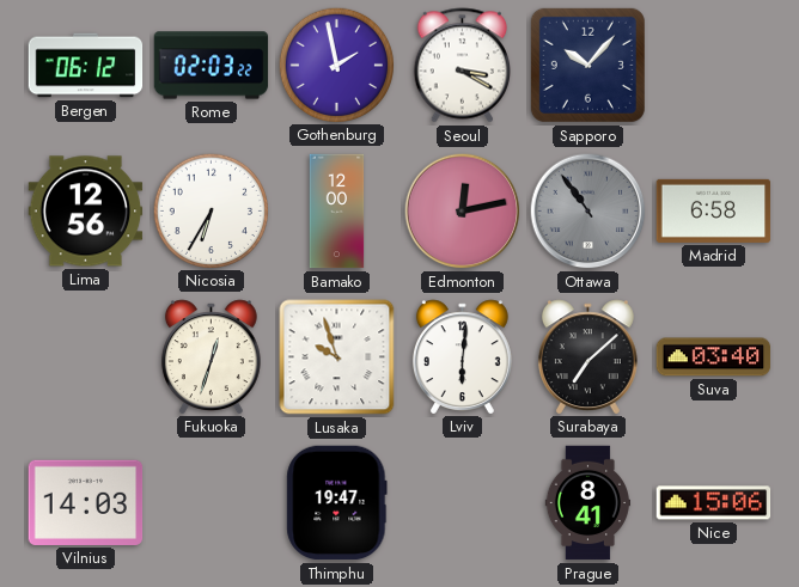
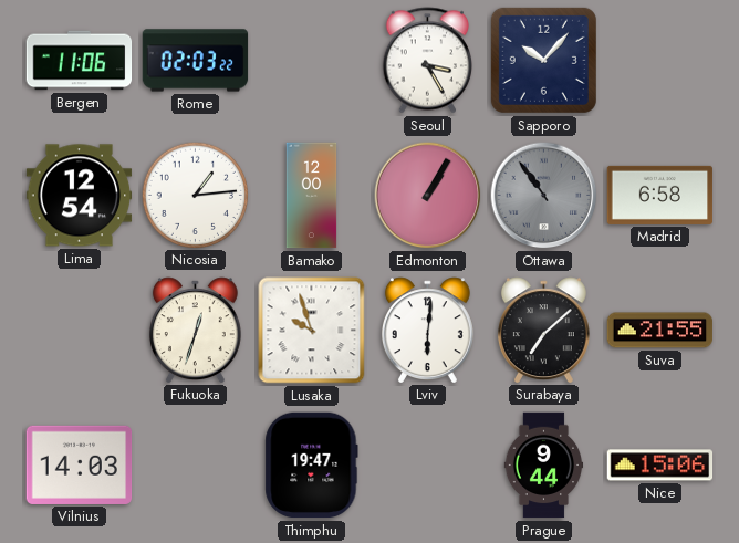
Bergen: 06:12 -> 11:06
Gothenburg: 1:58 -> none
Seoul: 3:20 -> 3:25
Lima: 12:56 -> 12:54
Nicosia: 6:35 -> 1:14
Edmonton: 12:13 -> 1:05
Suva: 03:40 -> 21:55
Prague: 8:41 -> 9:44
